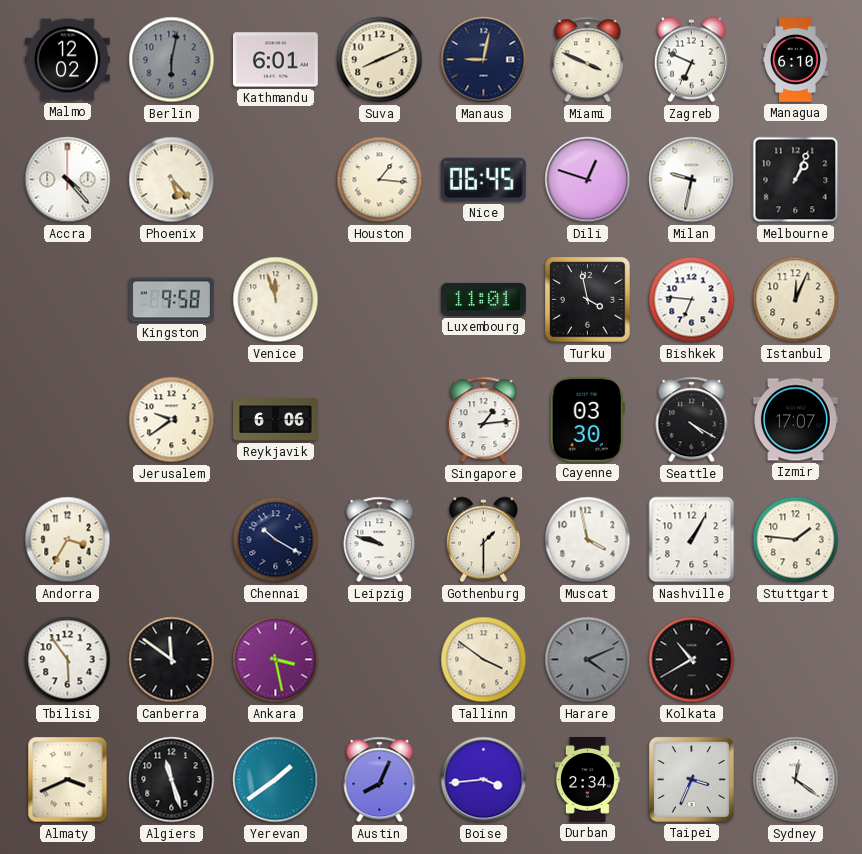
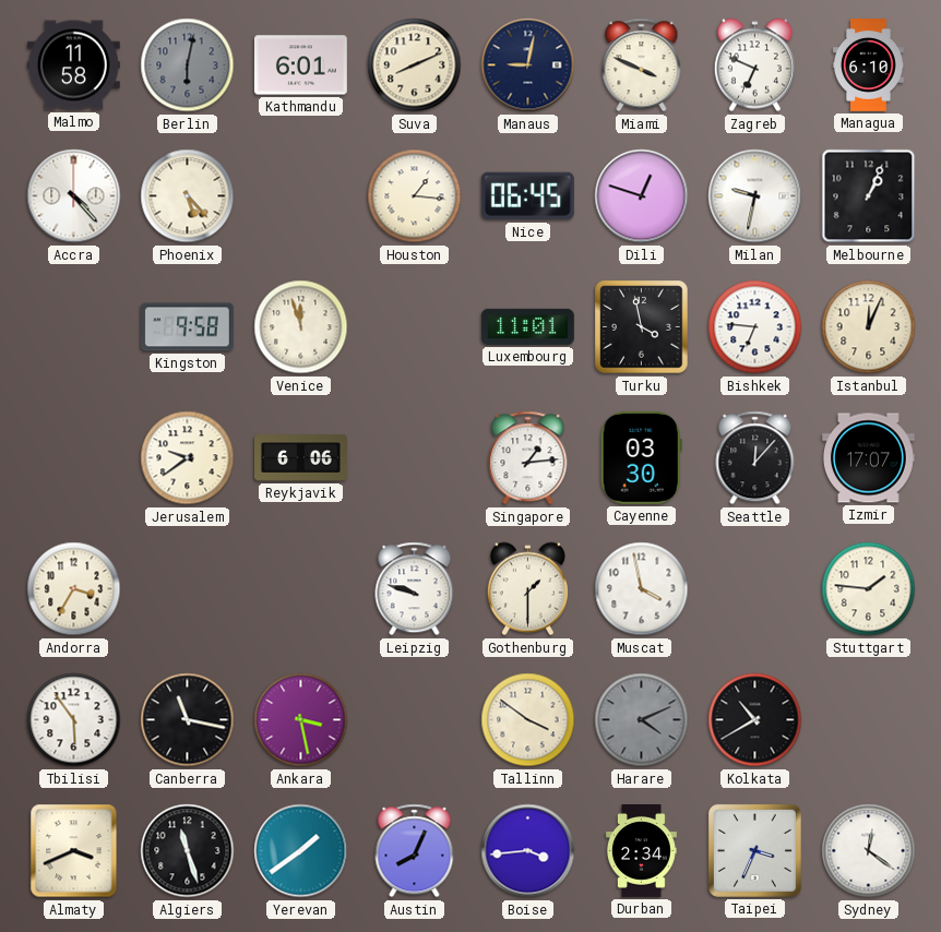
Malmo: 12:02 -> 11:58
Seattle: 4:20 -> 12:07
Chennai: 10:20 -> none
Nashville: 1:05 -> none
Canberra: 11:51 -> 11:17
